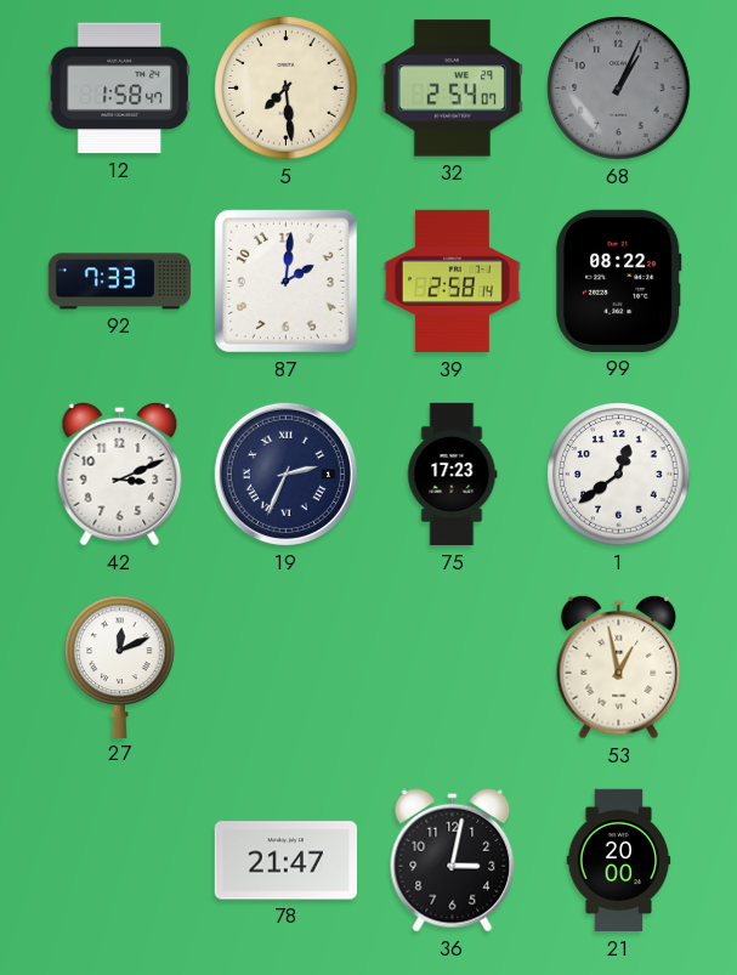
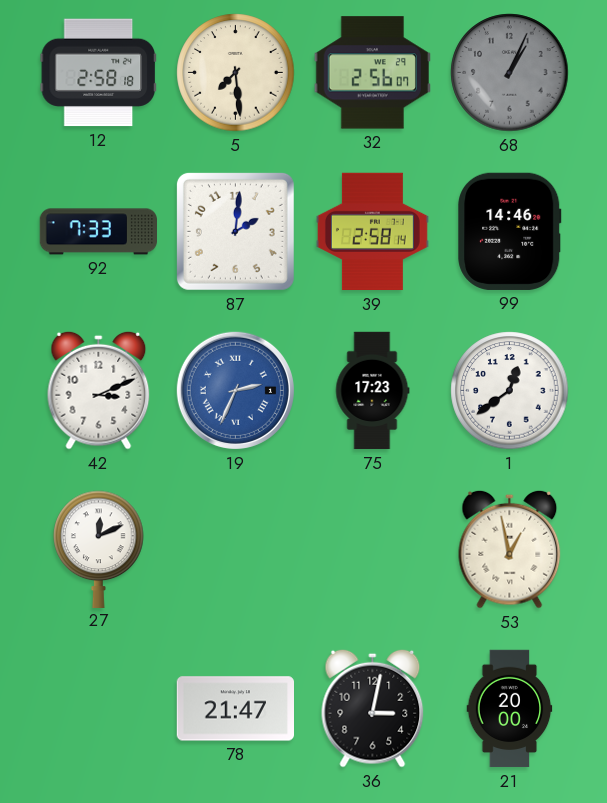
12: 1:58 -> 2:58
32: 2:54 -> 2:56
99: 08:22 -> 14:46
19 dial: navy -> blue
